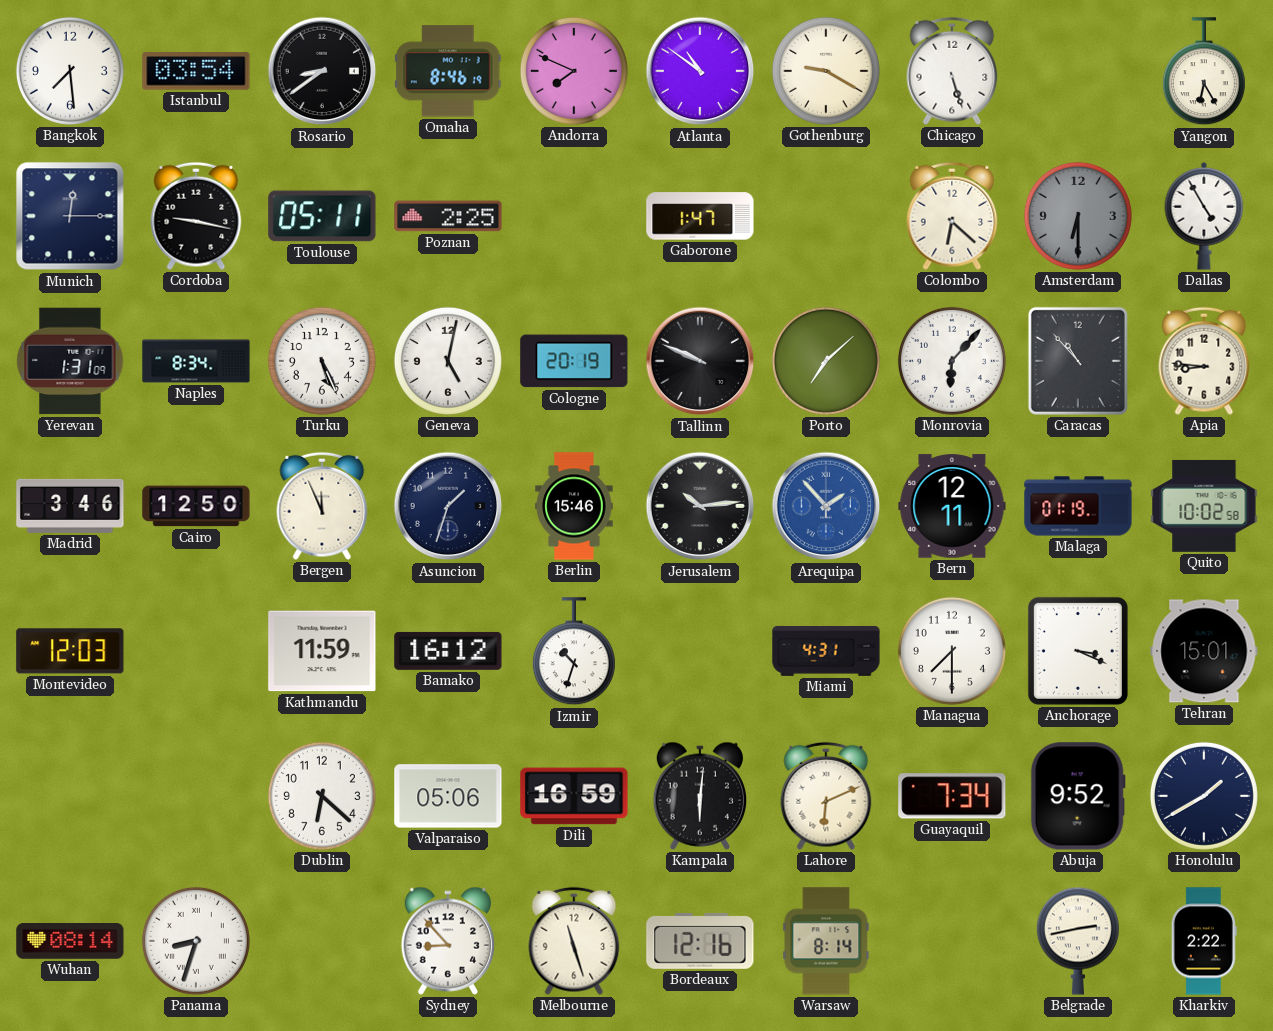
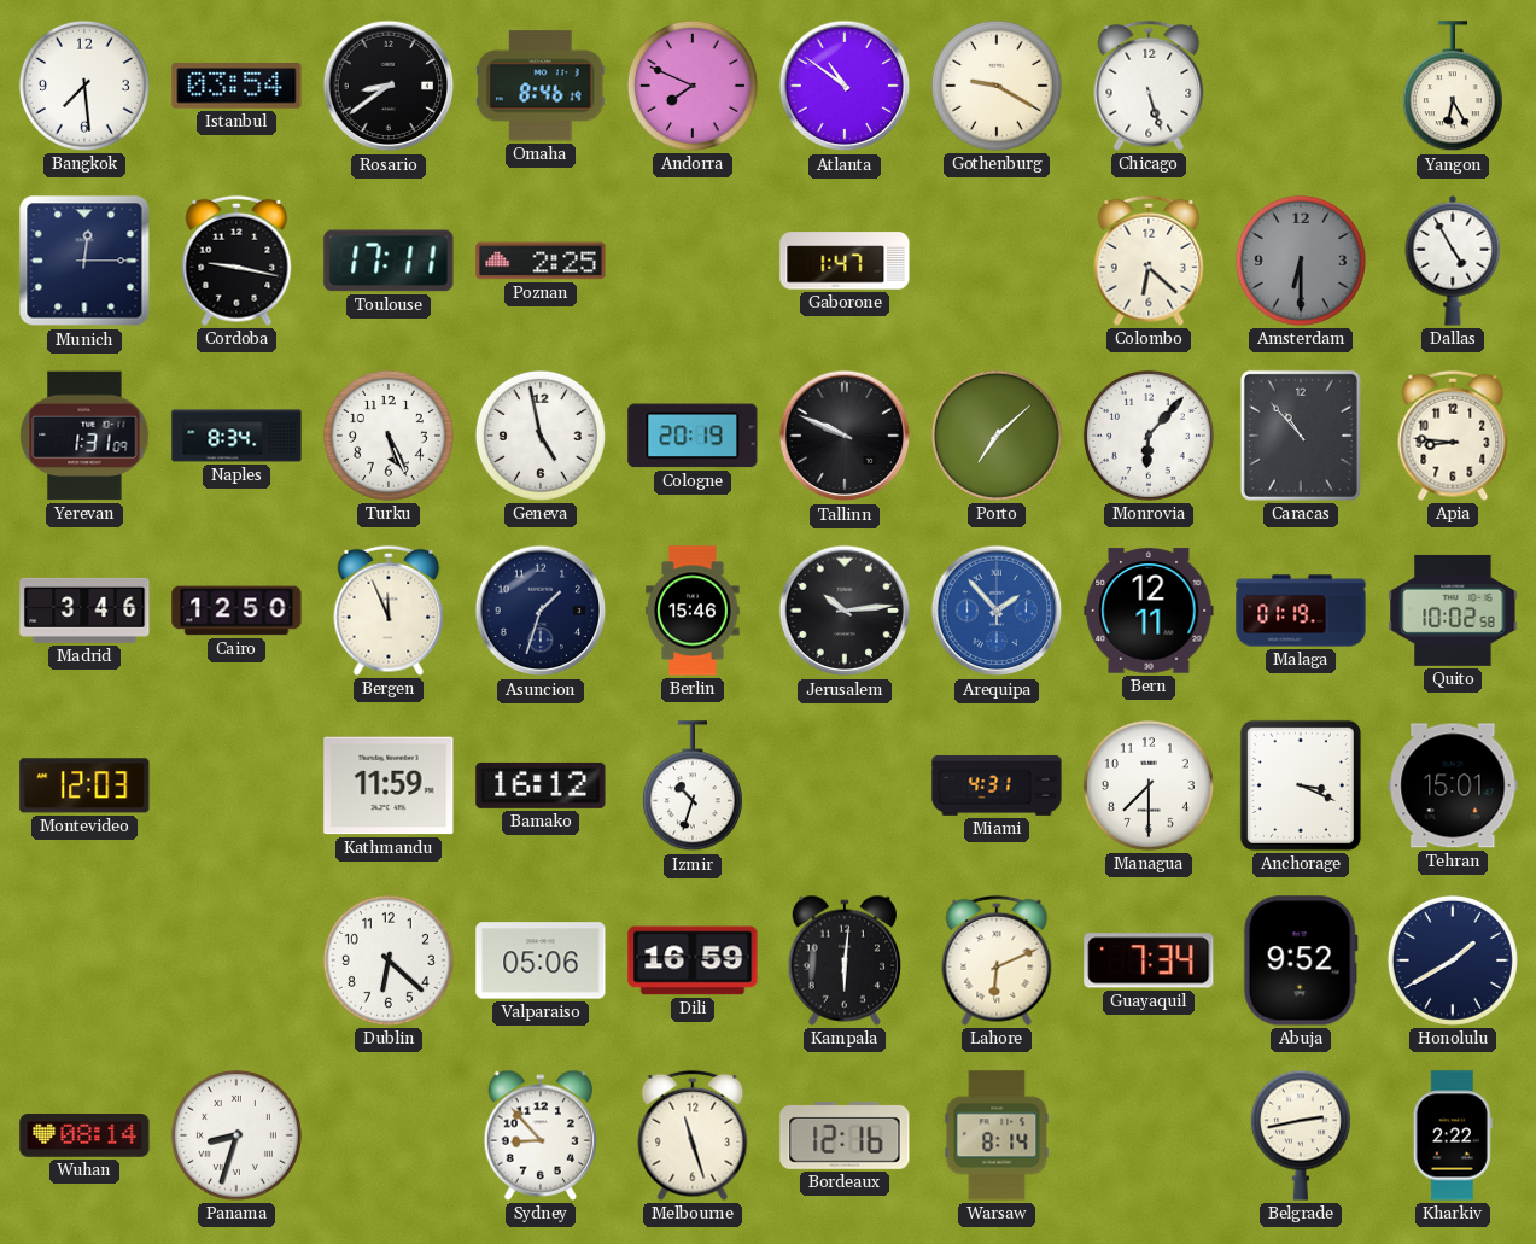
Toulouse: 05:11 -> 17:11
Geneva: 5:02 -> 4:58
